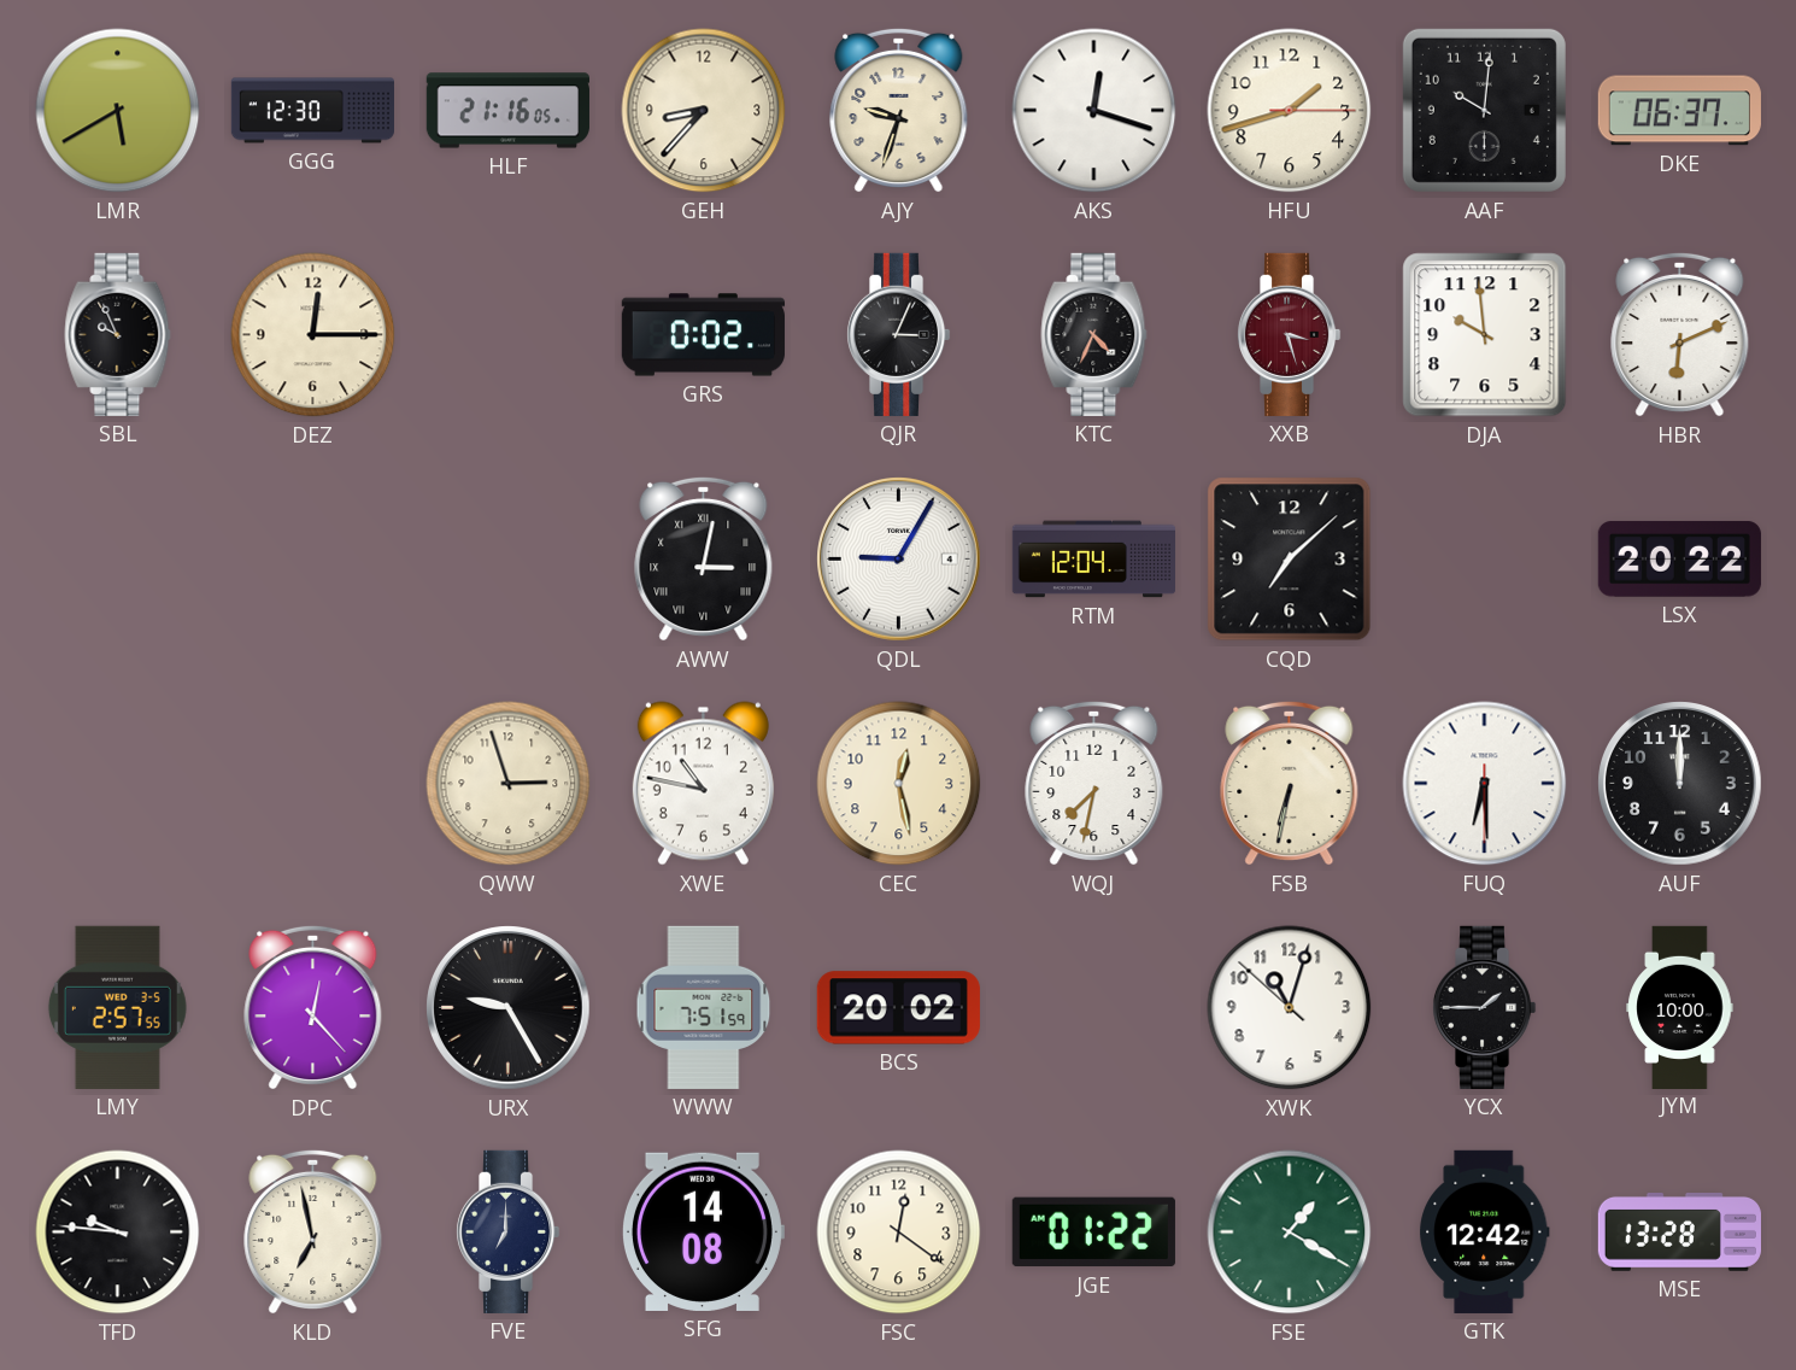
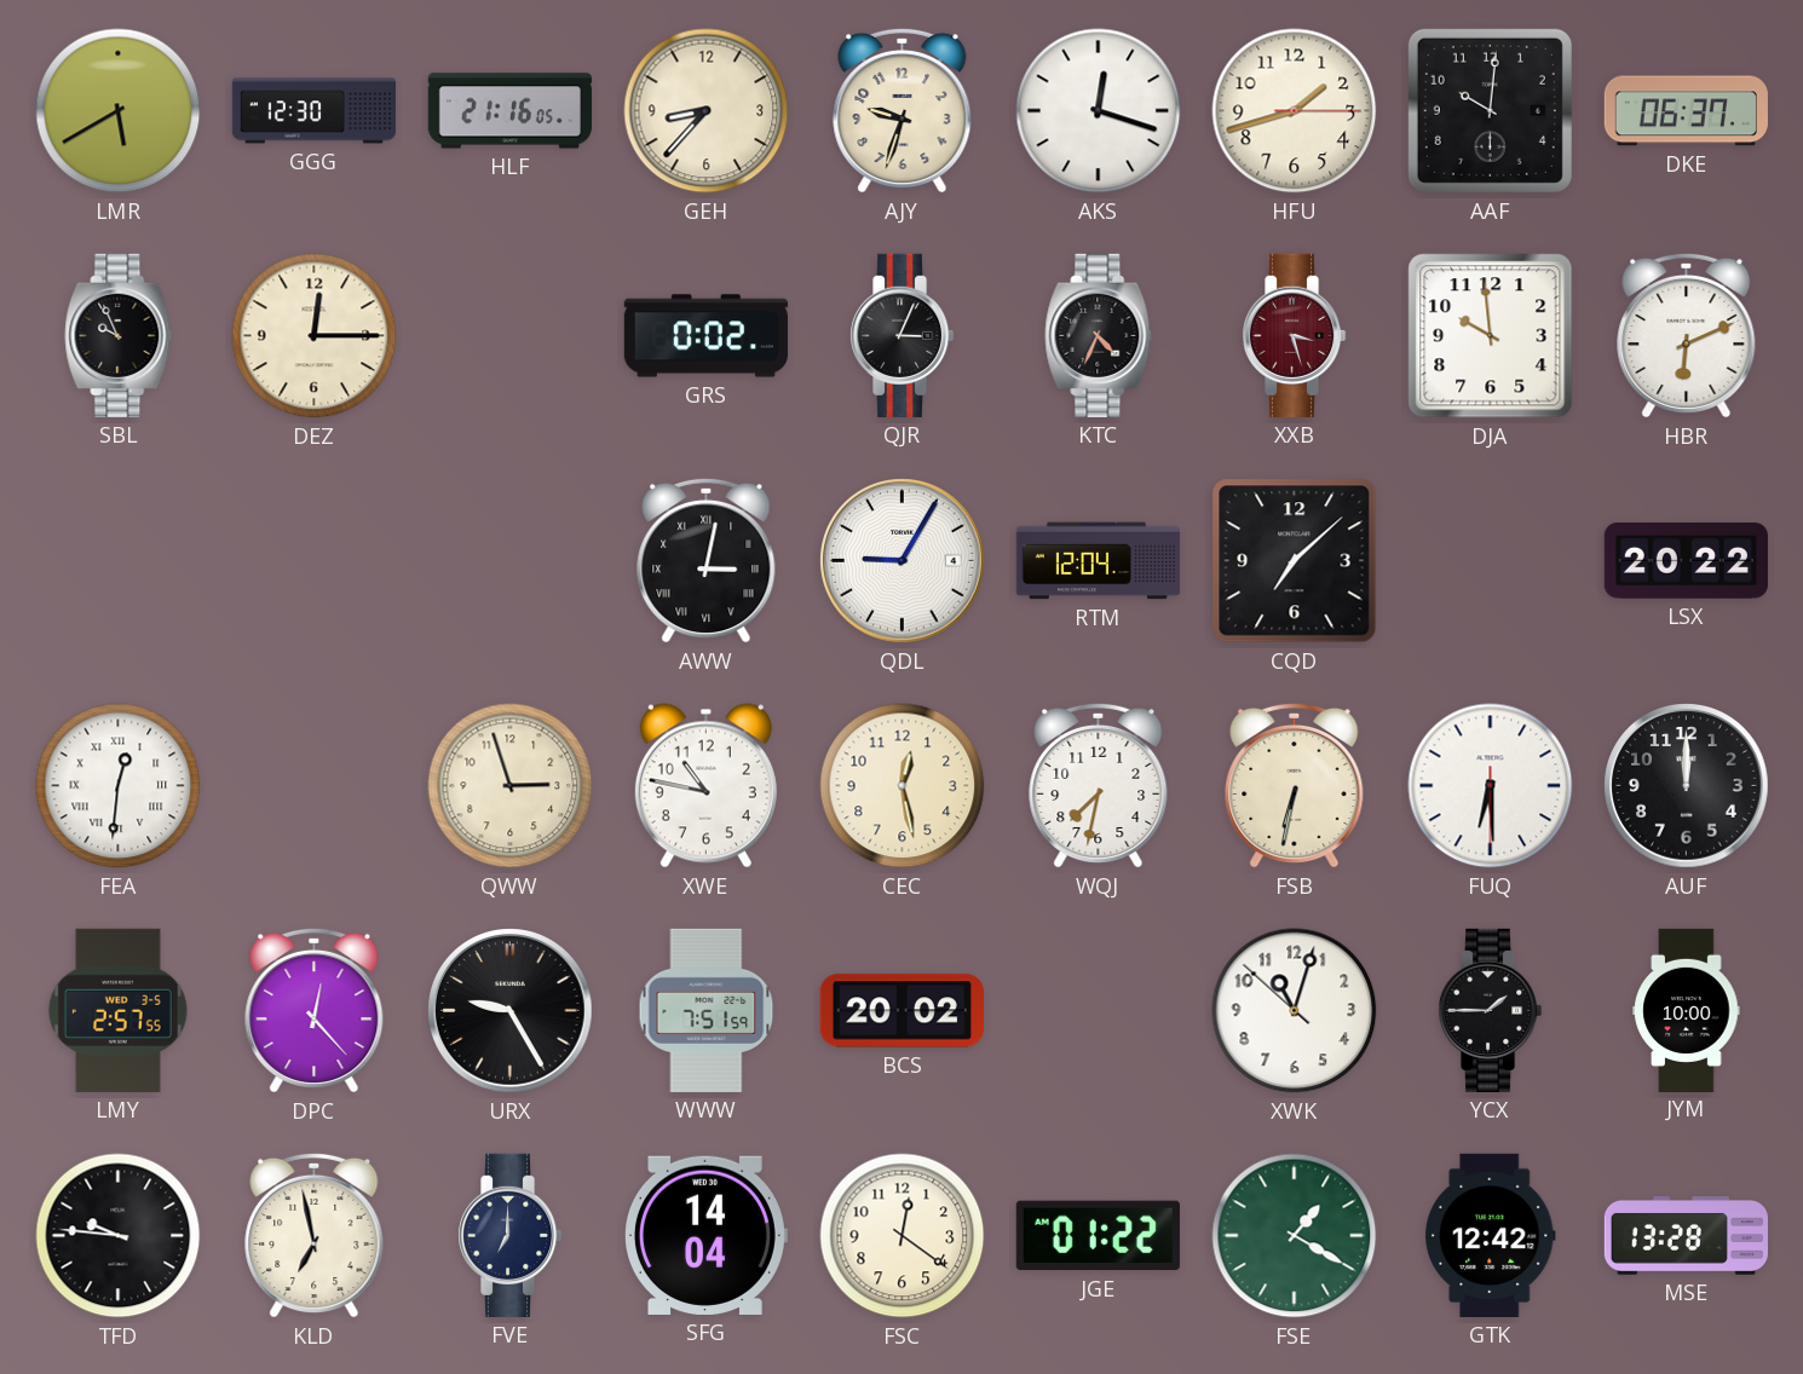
FEA: none -> 12:31
SFG: 14:08 -> 14:04
